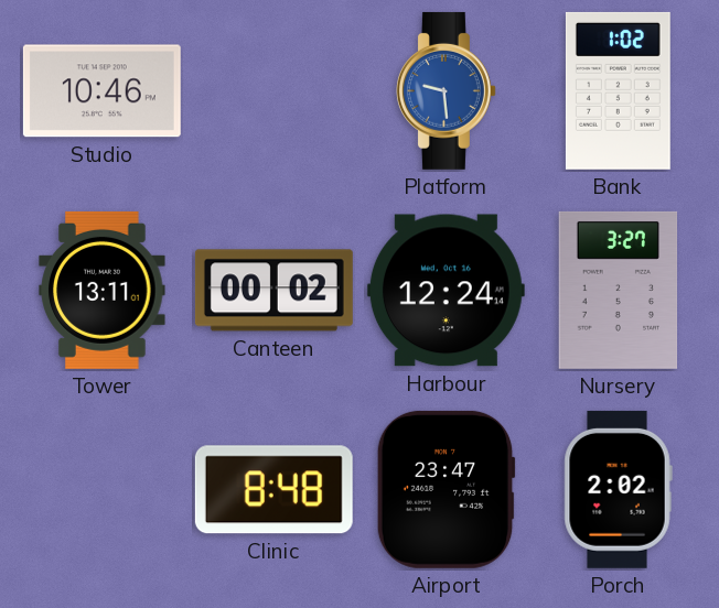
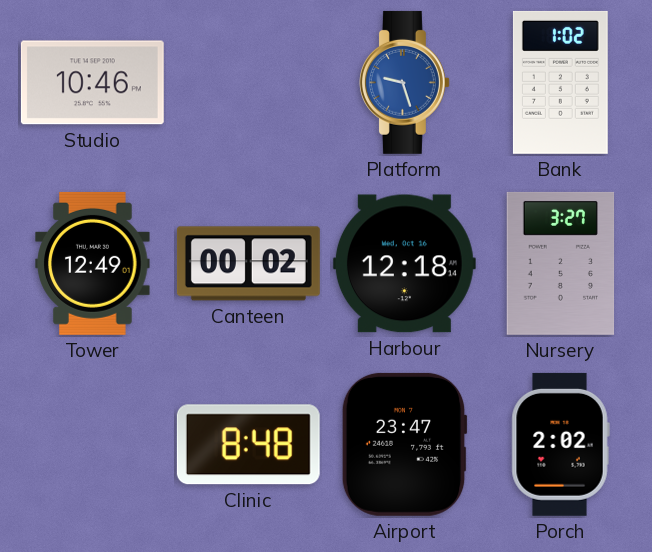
Platform: 9:29 -> 9:27
Tower: 13:11 -> 12:49
Harbour: 12:24 -> 12:18
